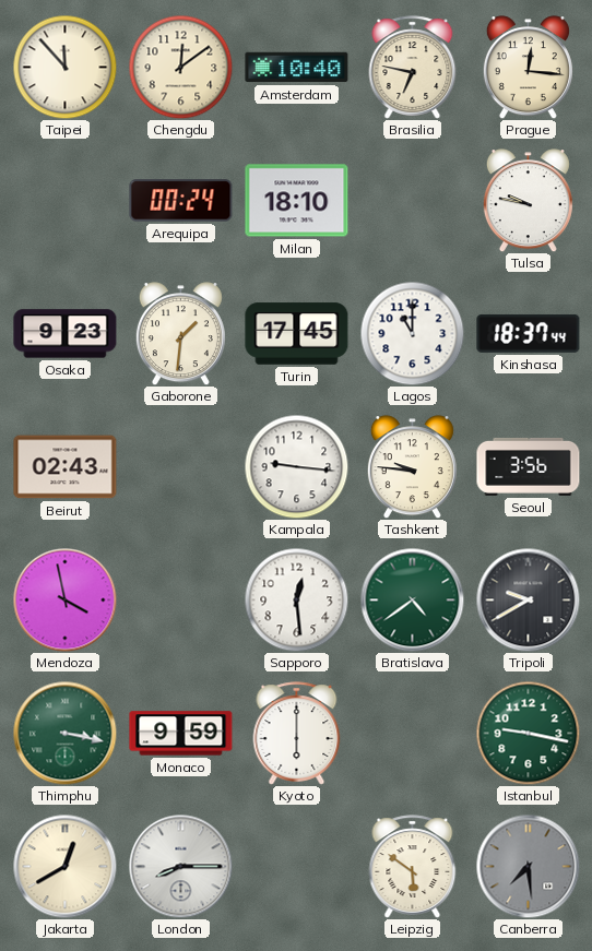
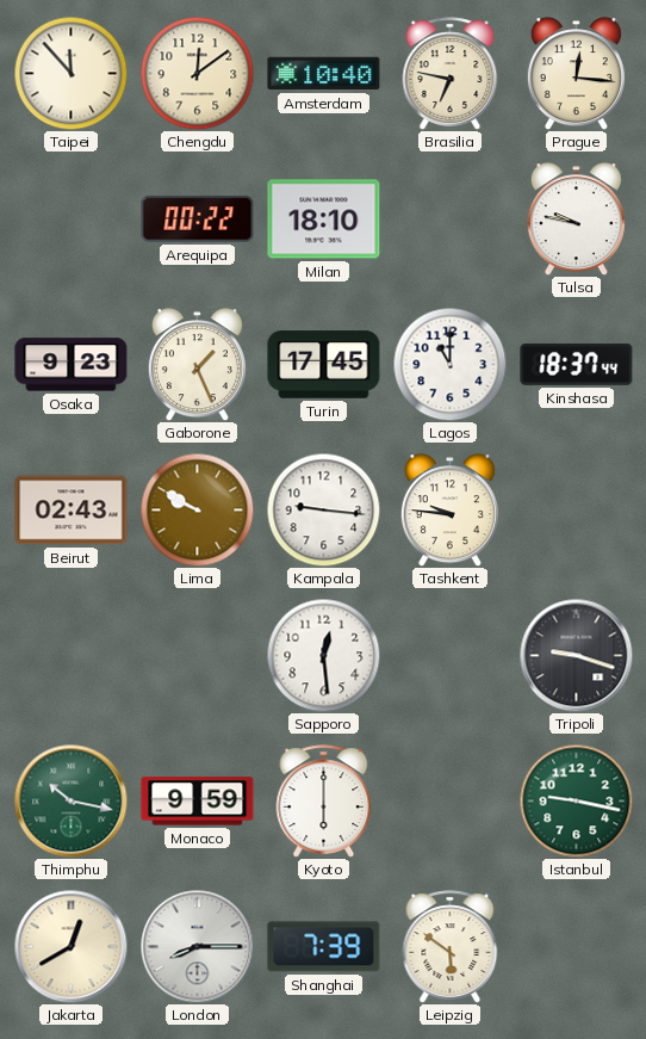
Arequipa: 00:24 -> 00:22
Gaborone: 1:31 -> 1:26
Lima: none -> 9:50
Seoul: 3:56 -> none
Mendoza: 3:58 -> none
Bratislava: 4:39 -> none
Tripoli: 9:40 -> 9:18
Thimphu: 3:17 -> 10:17
Shanghai: none -> 7:39
Canberra: 7:29 -> none
